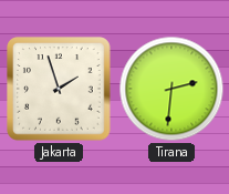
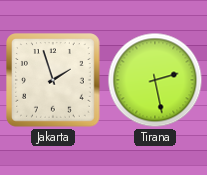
Tirana: 2:31 -> 2:28
